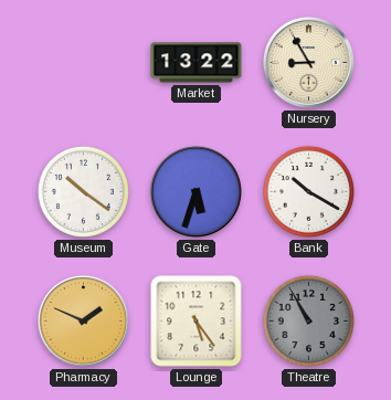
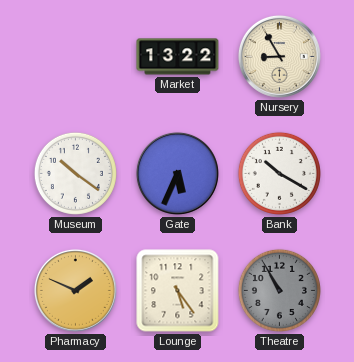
Gate: 5:33 -> 5:34
